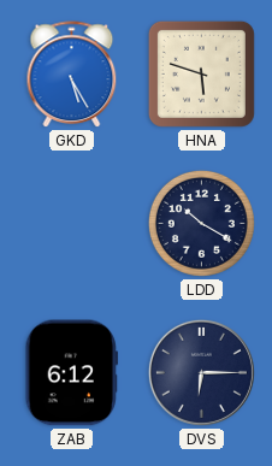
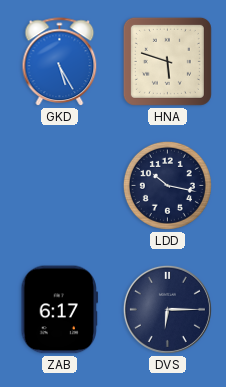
LDD: 10:20 -> 10:17
ZAB: 6:12 -> 6:17
